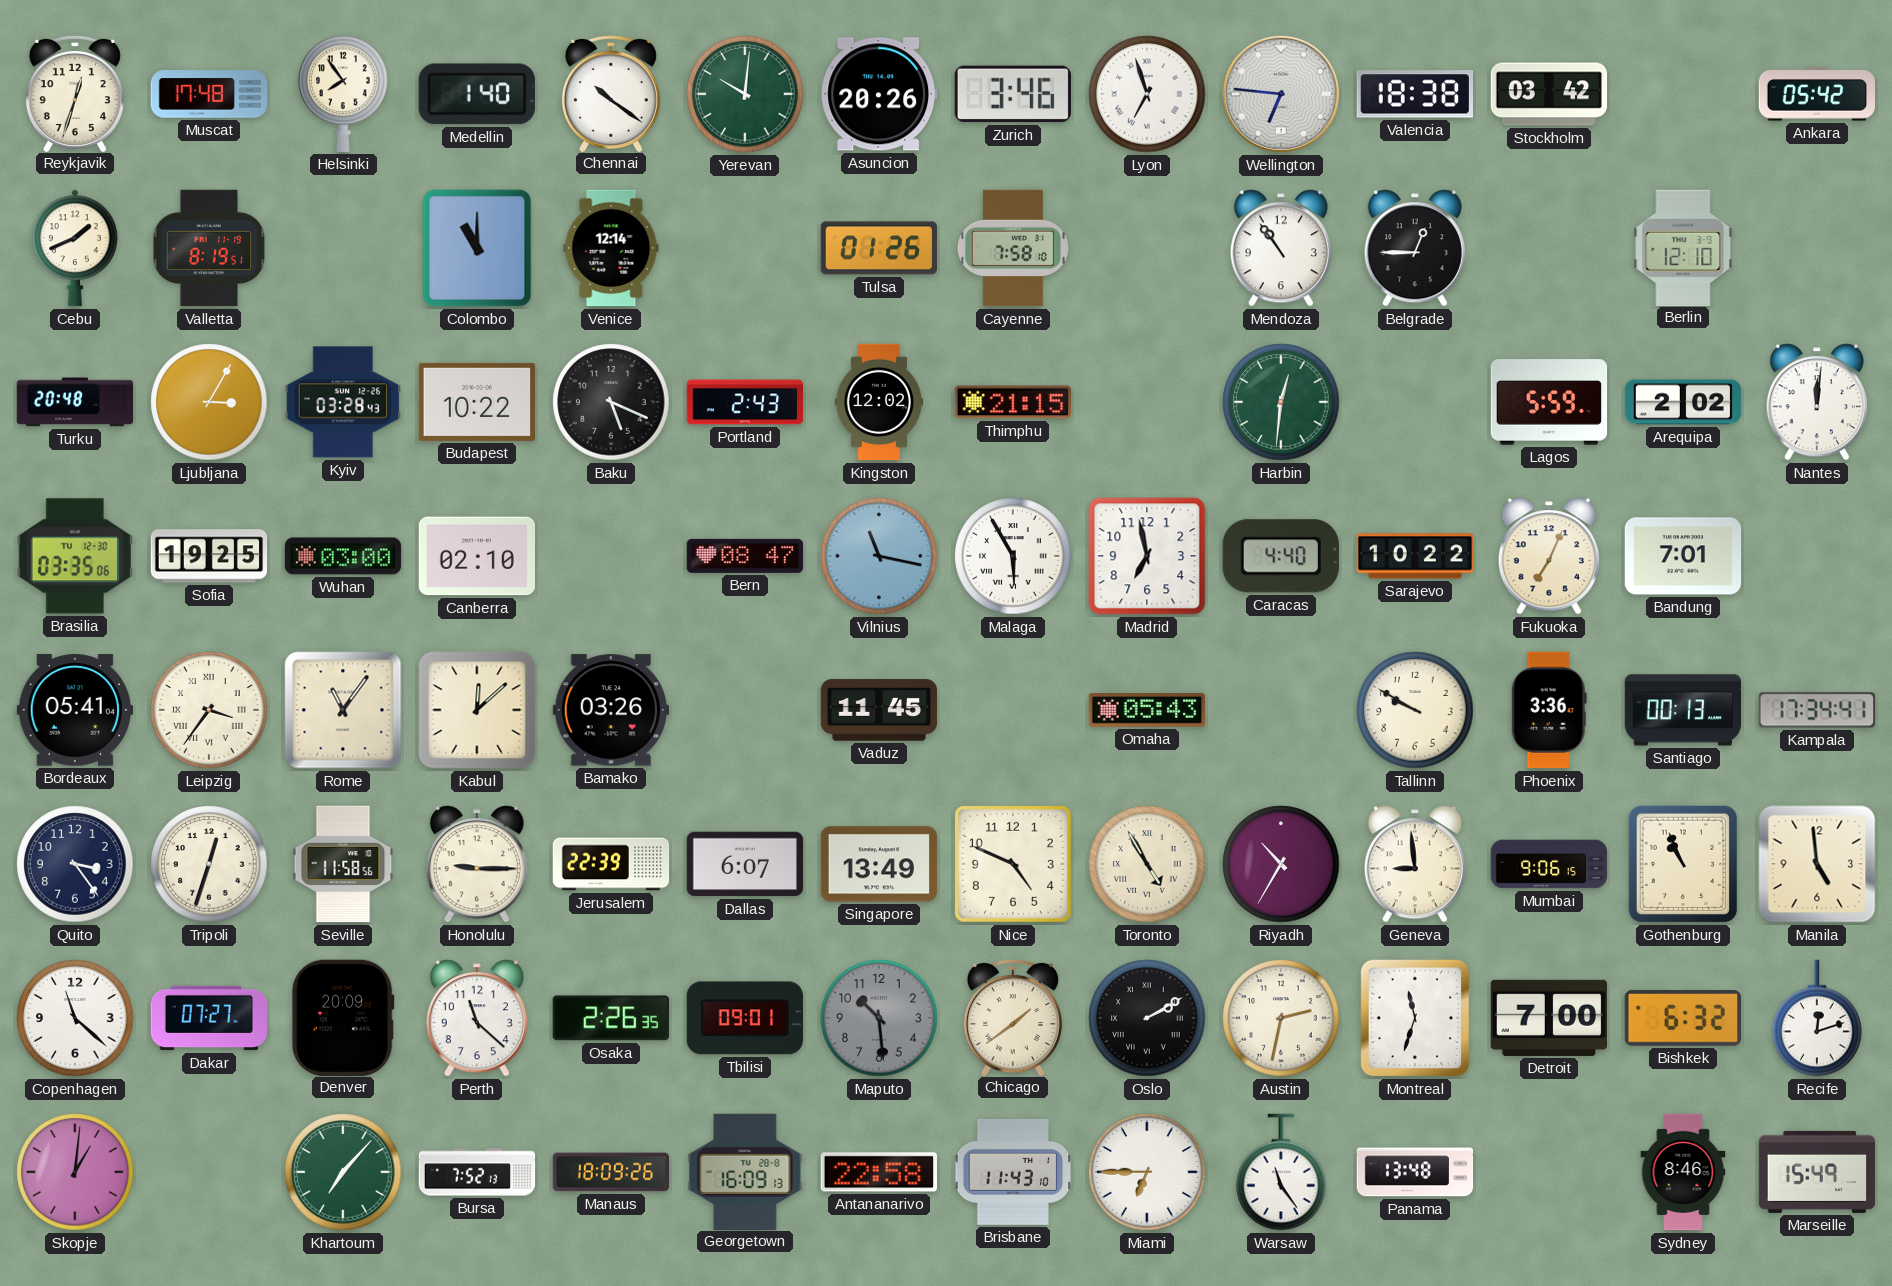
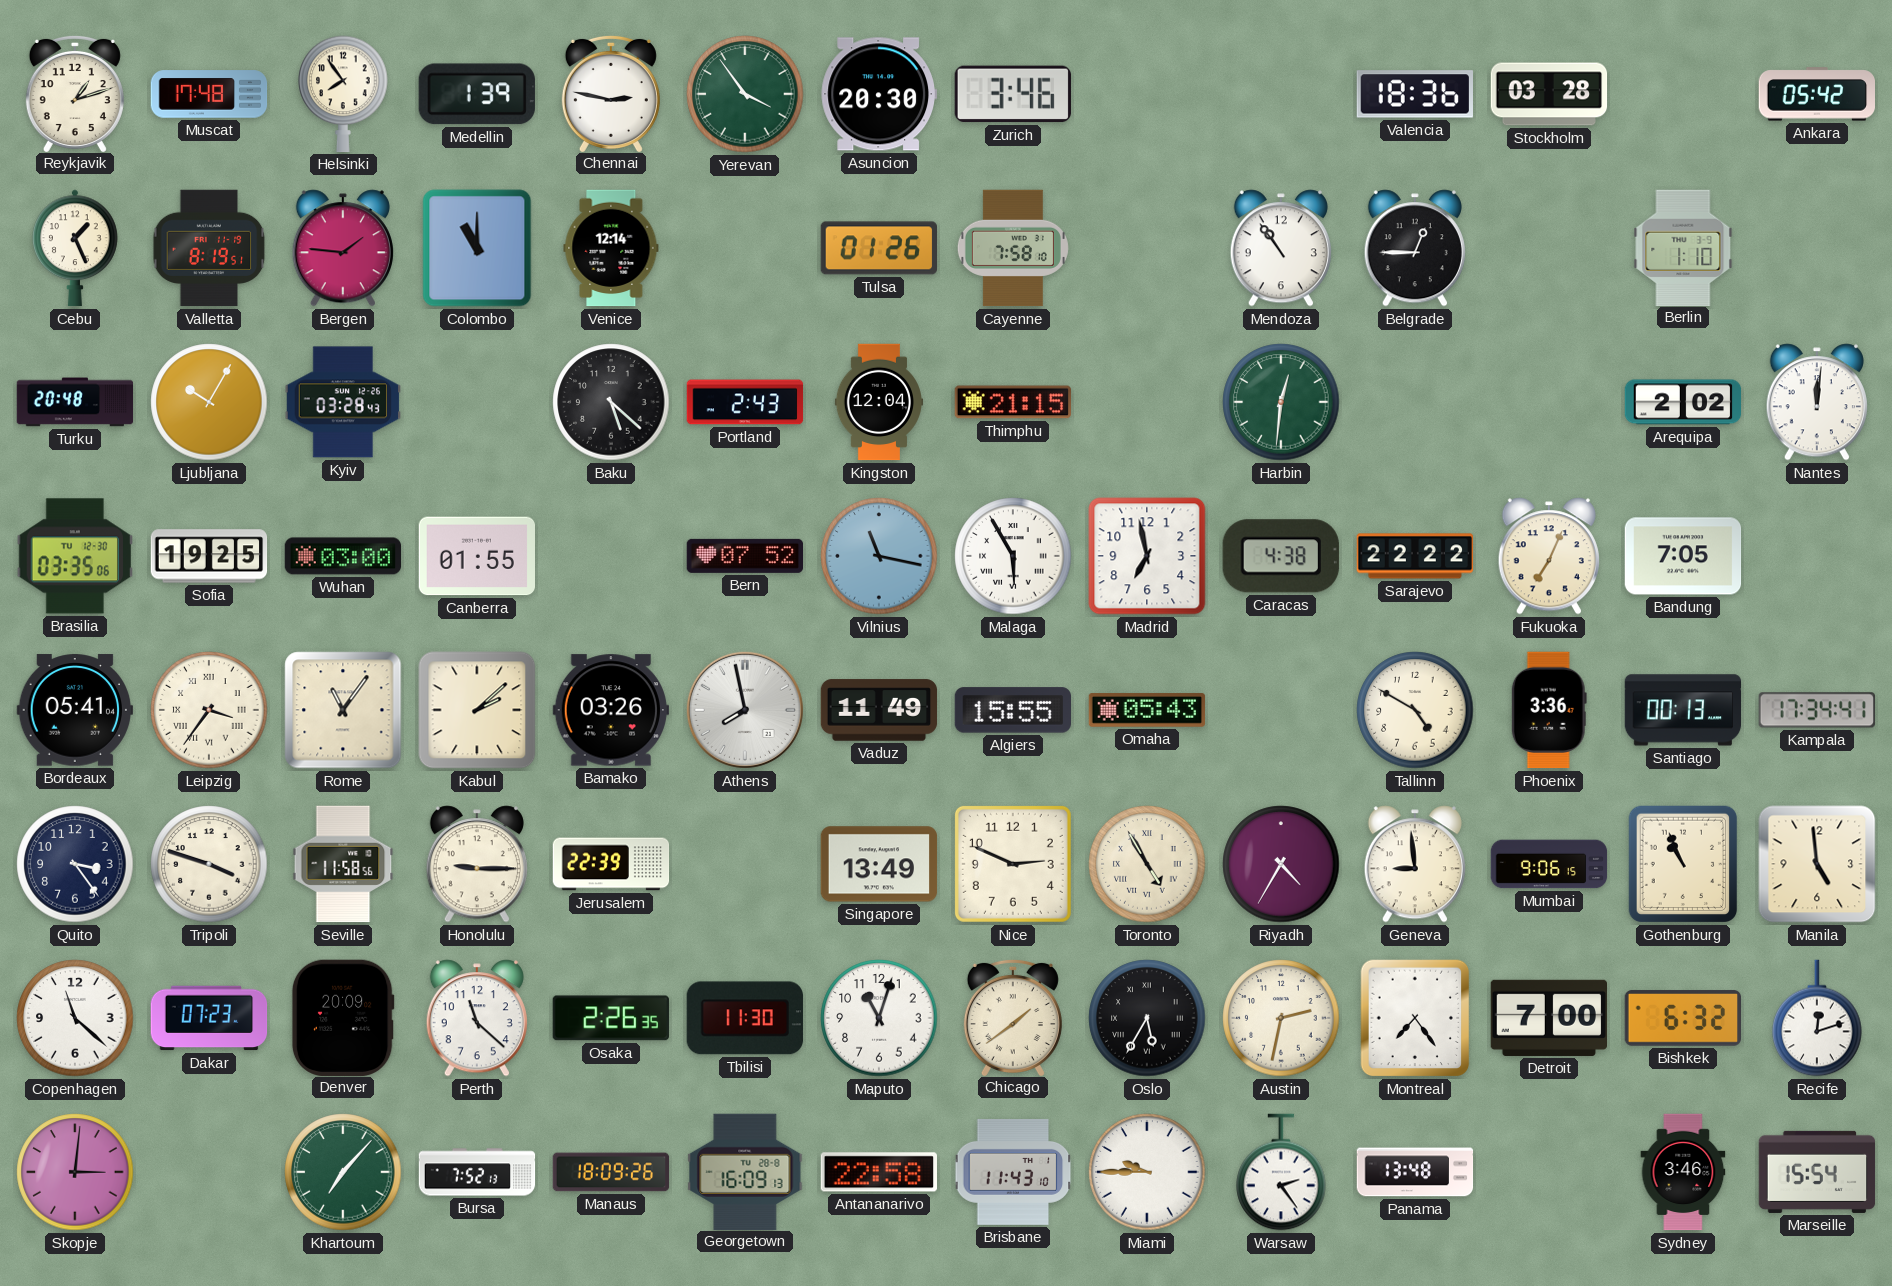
Reykjavik: 12:33 -> 1:12
Medellin: 1:40 -> 1:39
Chennai: 10:21 -> 2:47
Yerevan: 10:01 -> 3:54
Asuncion: 20:26 -> 20:30
Lyon: 6:57 -> none
Wellington: 6:46 -> none
Valencia: 18:38 -> 18:36
Stockholm: 03:42 -> 03:28
Cebu: 1:41 -> 1:26
Bergen: none -> 1:46
Berlin: 12:10 -> 1:10
Ljubljana: 3:05 -> 10:05
Budapest: 10:22 -> none
Baku: 5:19 -> 5:22
Kingston: 12:02 -> 12:04
Lagos: 5:59 -> none
Canberra: 02:10 -> 01:55
Bern: 08:47 -> 07:52
Caracas: 4:40 -> 4:38
Sarajevo: 10:22 -> 22:22
Bandung: 7:01 -> 7:05
Kabul: 12:08 -> 2:08
Athens: none -> 7:58
Vaduz: 11:45 -> 11:49
Algiers: none -> 15:55
Tallinn: 9:50 -> 4:50
Tripoli: 12:33 -> 3:48
Dallas: 6:07 -> none
Nice: 4:49 -> 2:49
Riyadh: 10:35 -> 4:35
Dakar: 07:27 -> 07:23
Tbilisi: 09:01 -> 11:30
Maputo: 10:29 -> 11:03
Maputo dial: grey -> white
Oslo: 2:10 -> 5:35
Montreal: 11:33 -> 7:24
Skopje: 1:01 -> 3:01
Miami: 6:45 -> 9:45
Warsaw: 11:24 -> 2:24
Sydney: 8:46 -> 3:46
Marseille: 15:49 -> 15:54
